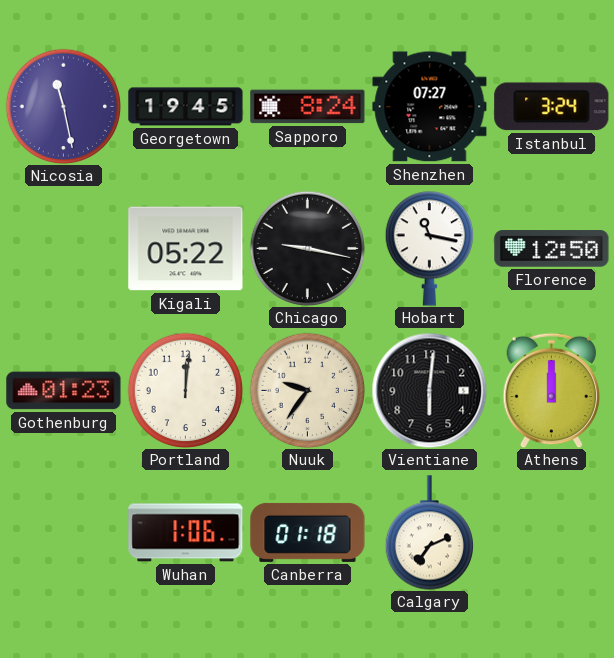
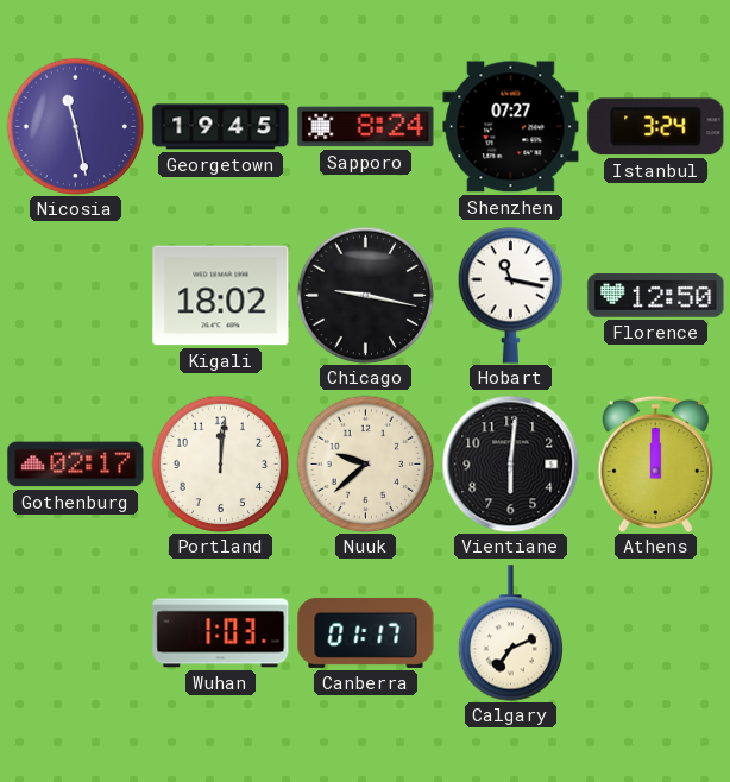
Kigali: 05:22 -> 18:02
Gothenburg: 01:23 -> 02:17
Nuuk: 9:36 -> 9:38
Wuhan: 1:06 -> 1:03
Canberra: 01:18 -> 01:17
